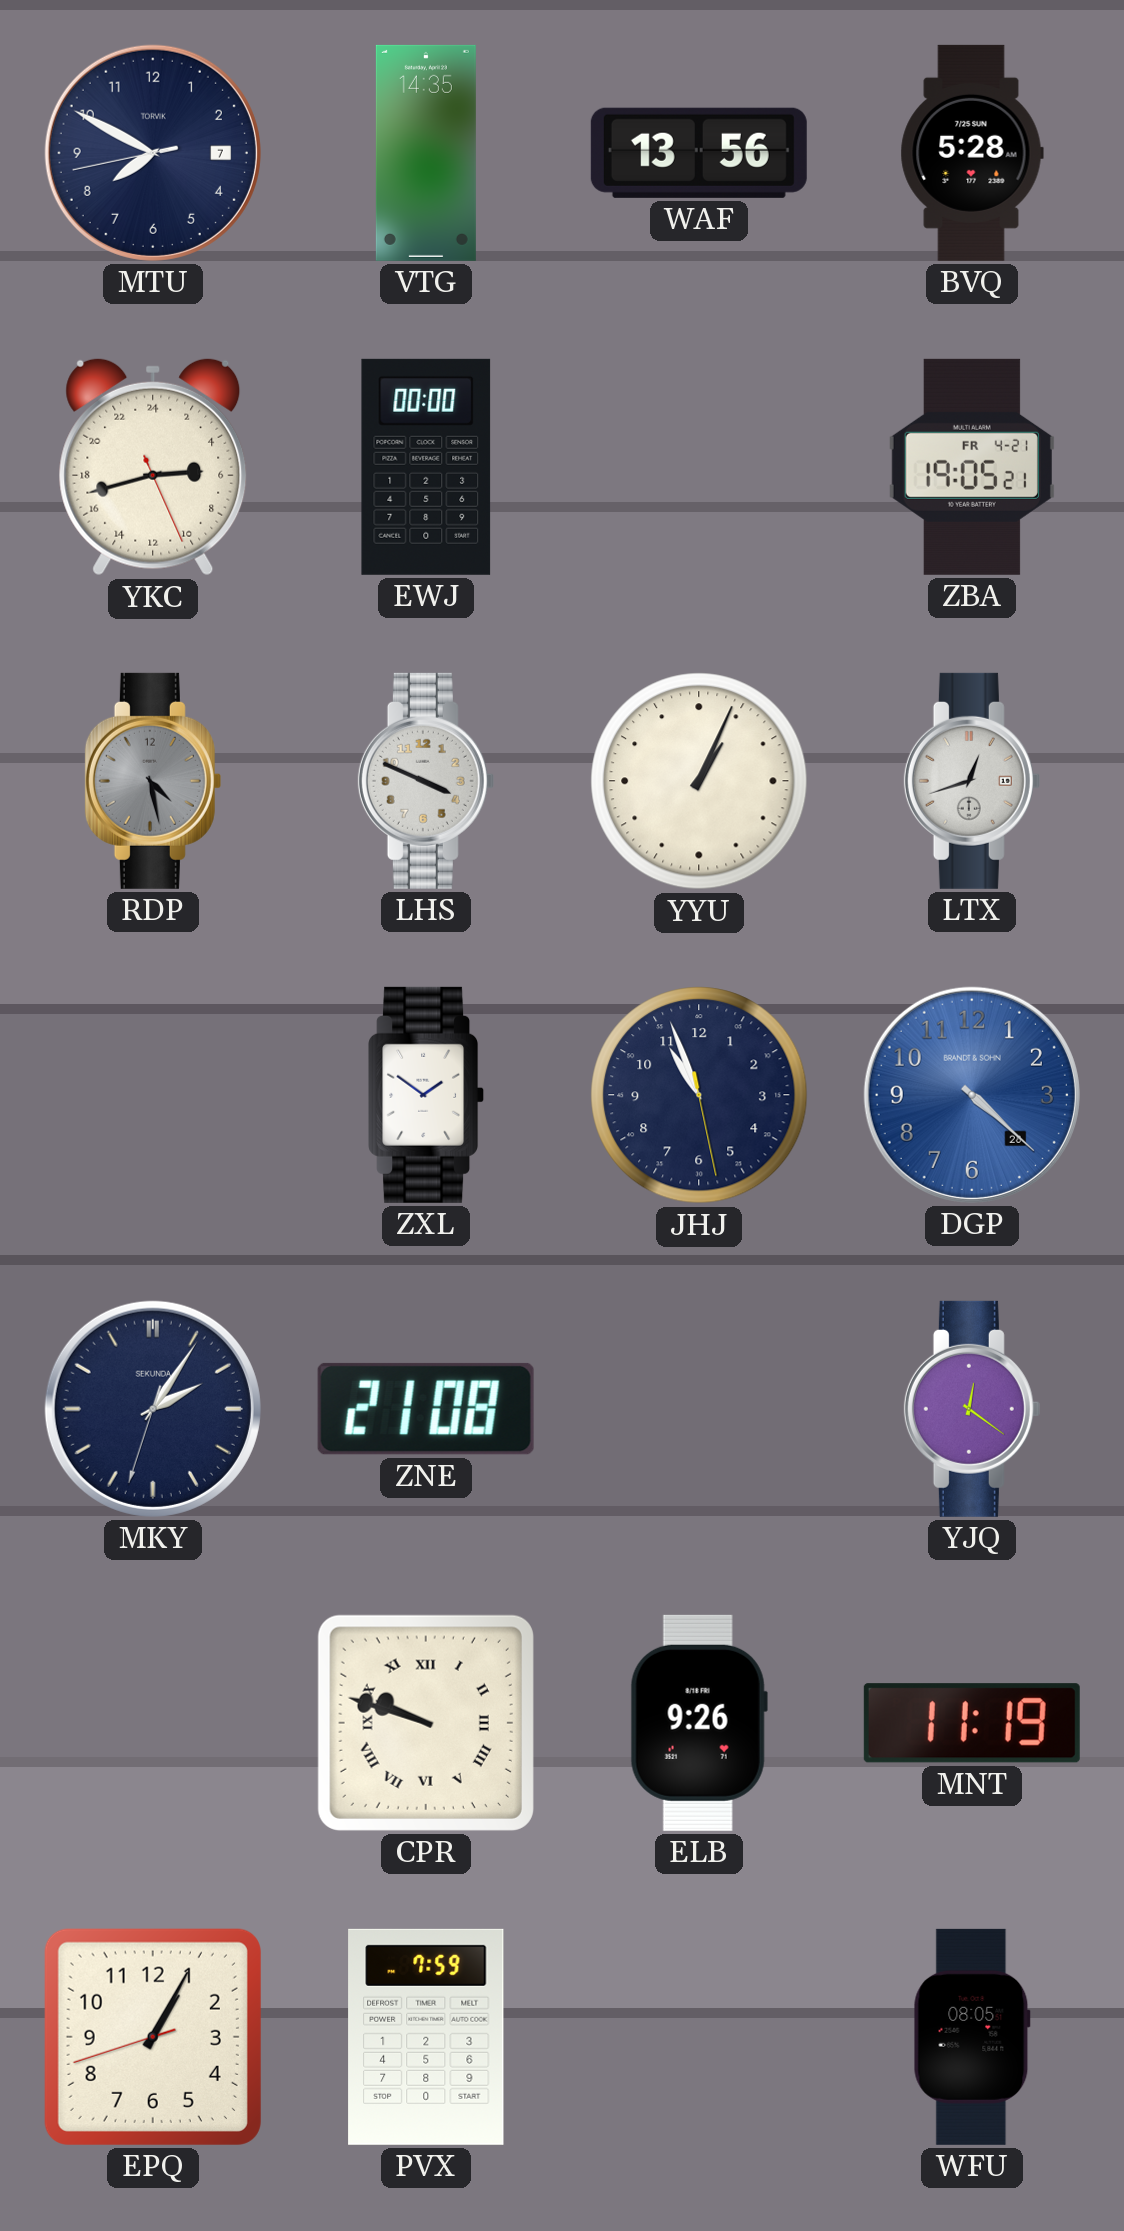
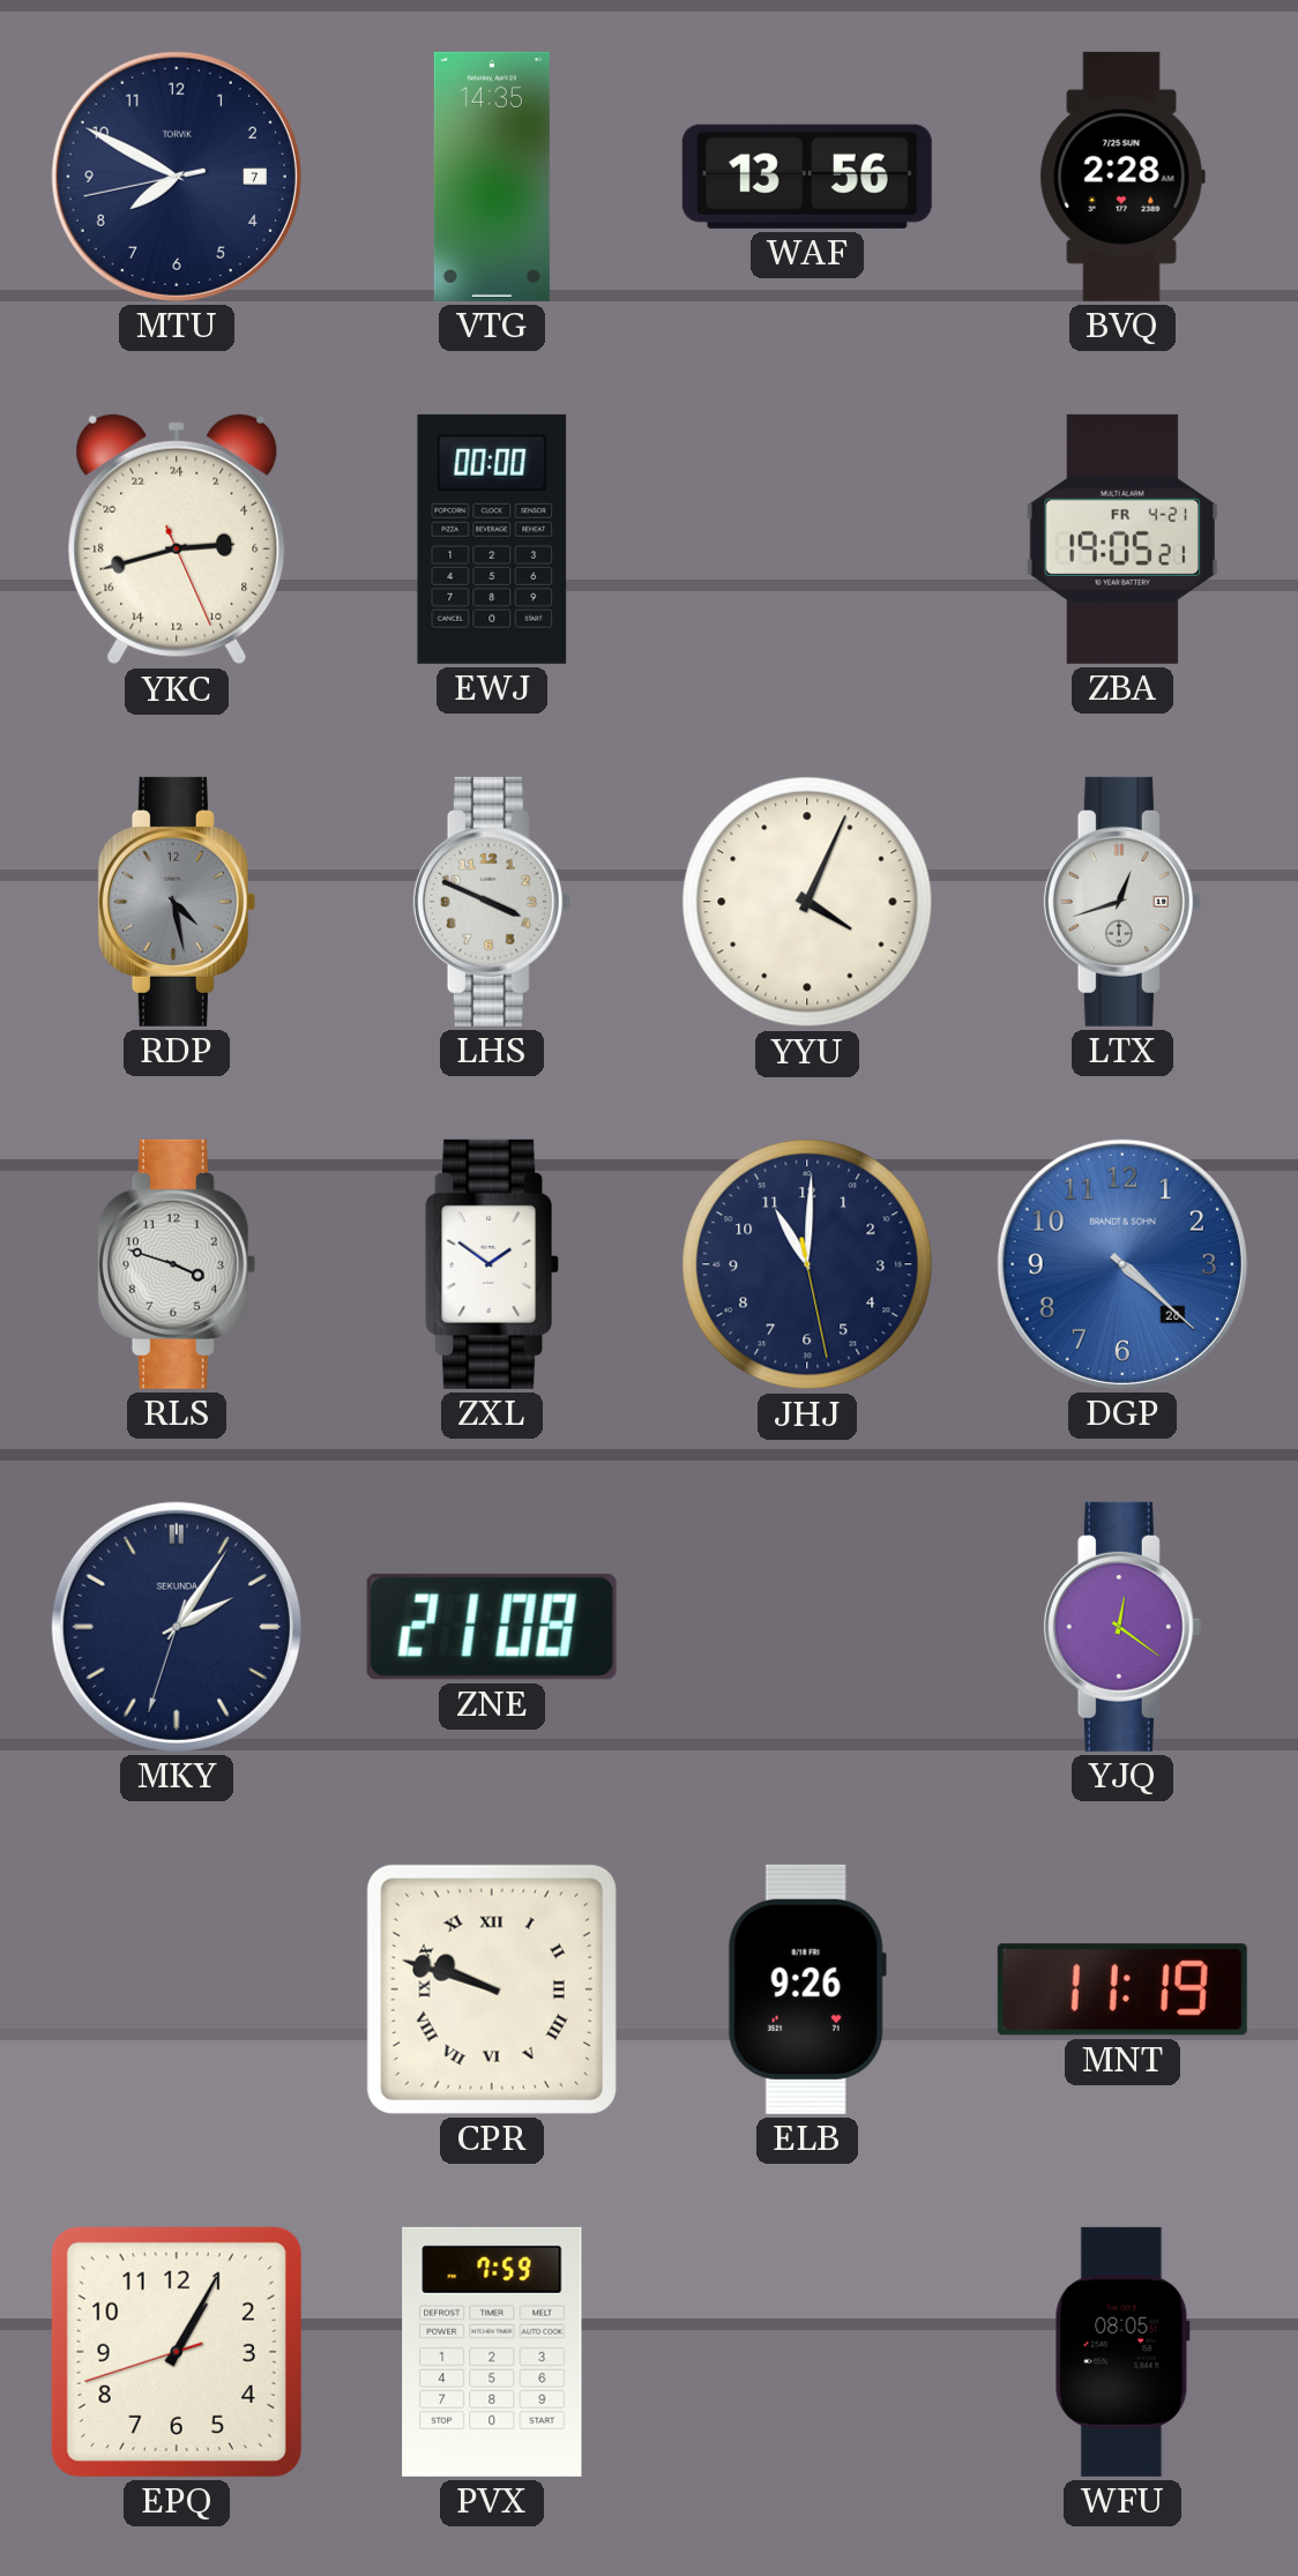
BVQ: 5:28 -> 2:28
YYU: 1:04 -> 4:04
RLS: none -> 3:48
JHJ: 10:56 -> 11:00
